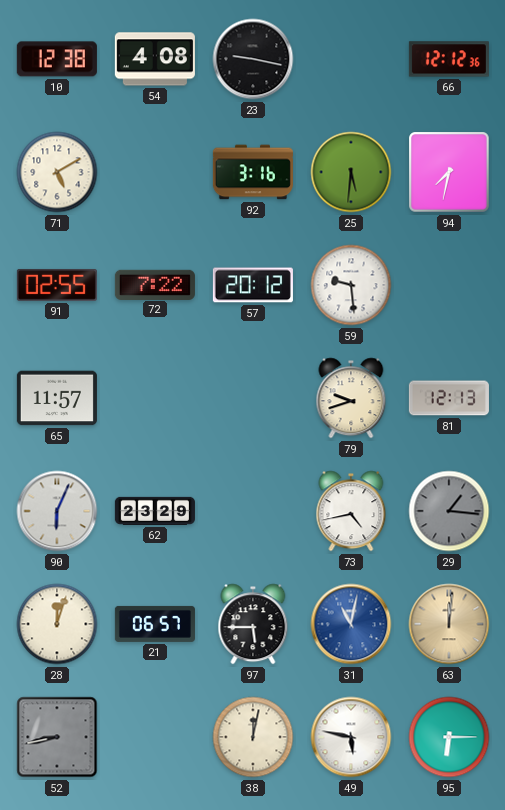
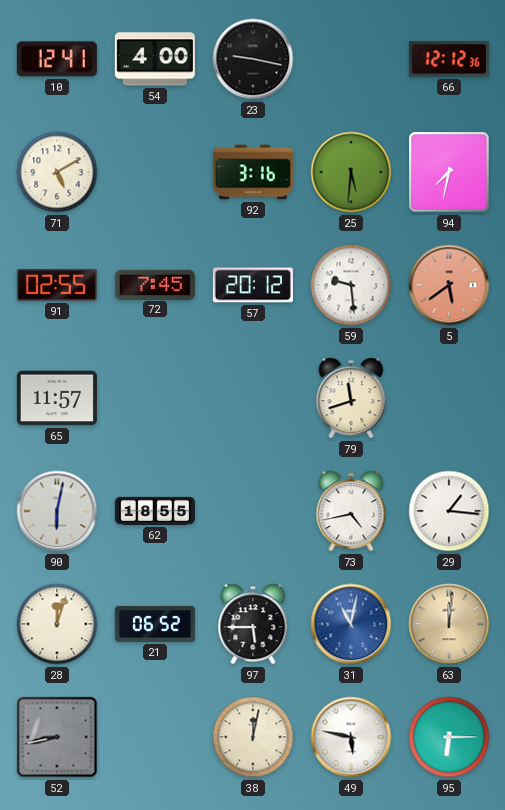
10: 12:38 -> 12:41
54: 4:08 -> 4:00
72: 7:22 -> 7:45
5: none -> 5:39
79: 9:42 -> 11:42
81: 12:13 -> none
90: 6:04 -> 6:02
62: 23:29 -> 18:55
29 dial: grey -> white
21: 06:57 -> 06:52
